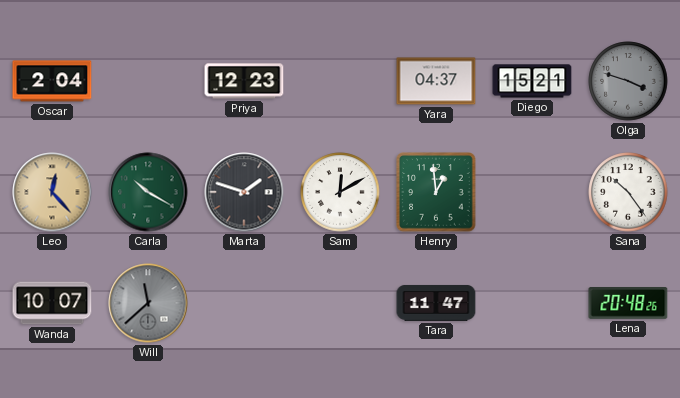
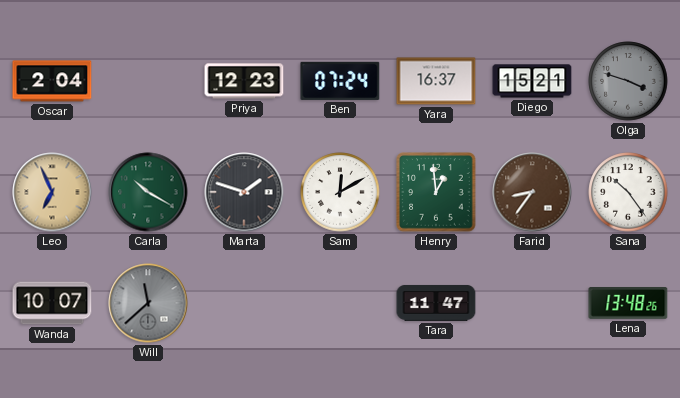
Ben: none -> 07:24
Yara: 04:37 -> 16:37
Leo: 12:23 -> 6:56
Farid: none -> 8:36
Lena: 20:48 -> 13:48
